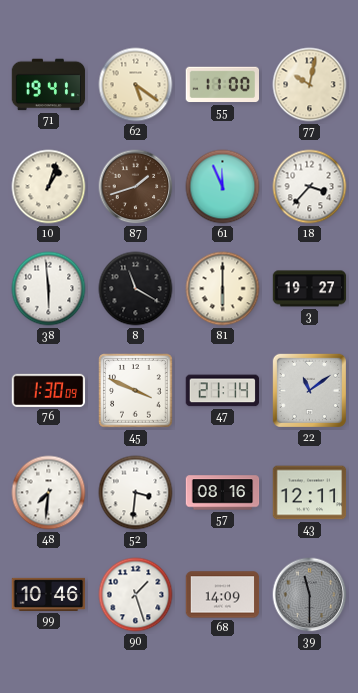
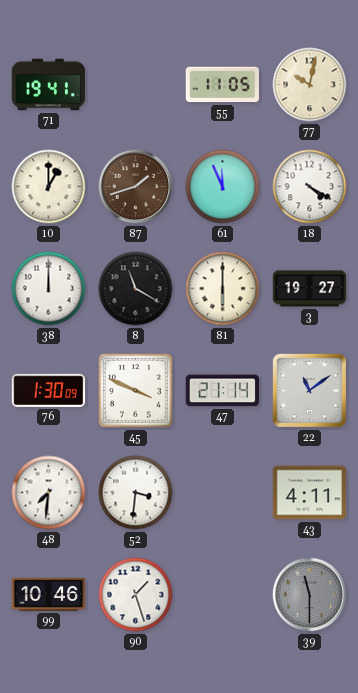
62: 5:21 -> none
55: 11:00 -> 11:05
10: 1:03 -> 1:00
18: 3:37 -> 4:20
38: 5:59 -> 12:00
57: 08:16 -> none
43: 12:11 -> 4:11
68: 14:09 -> none
